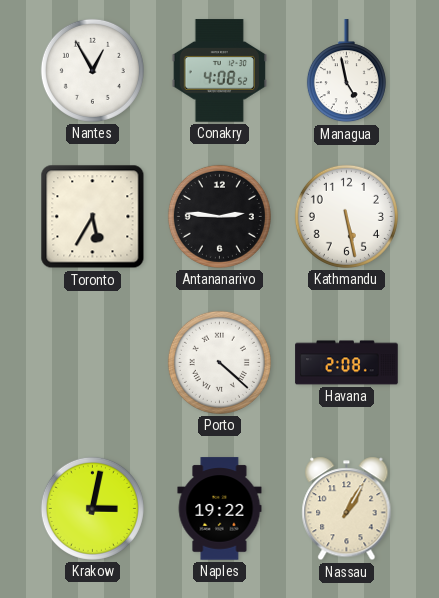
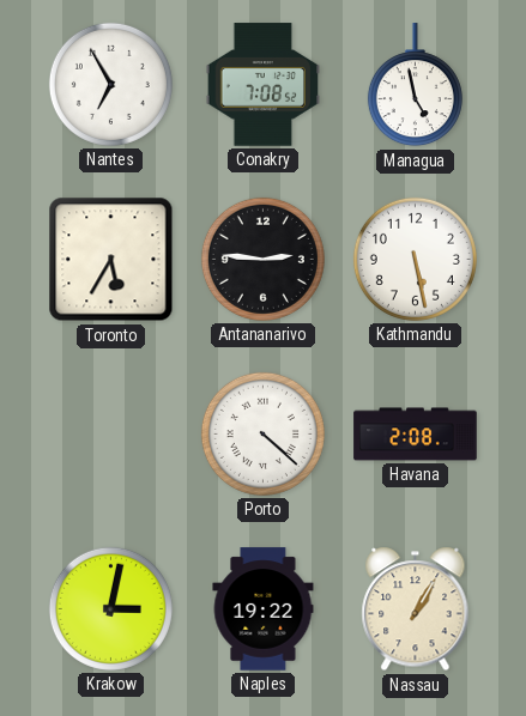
Nantes: 12:55 -> 6:55
Conakry: 4:08 -> 7:08
